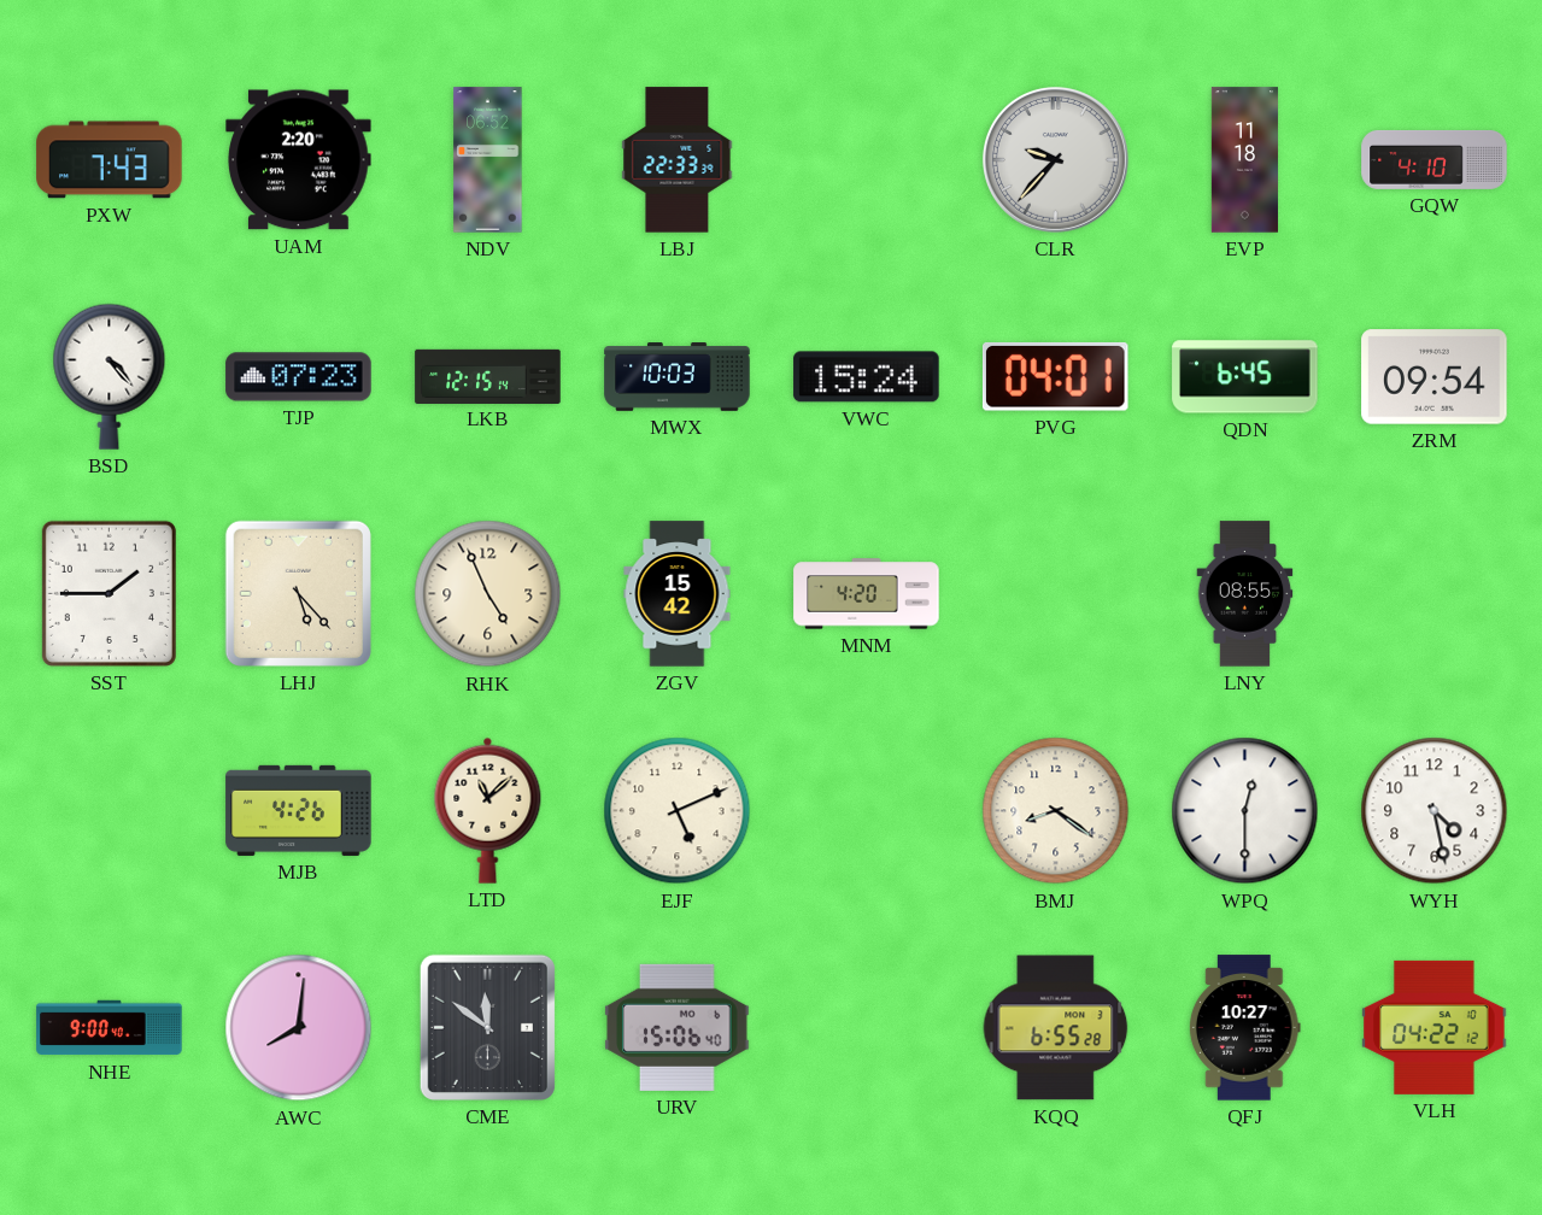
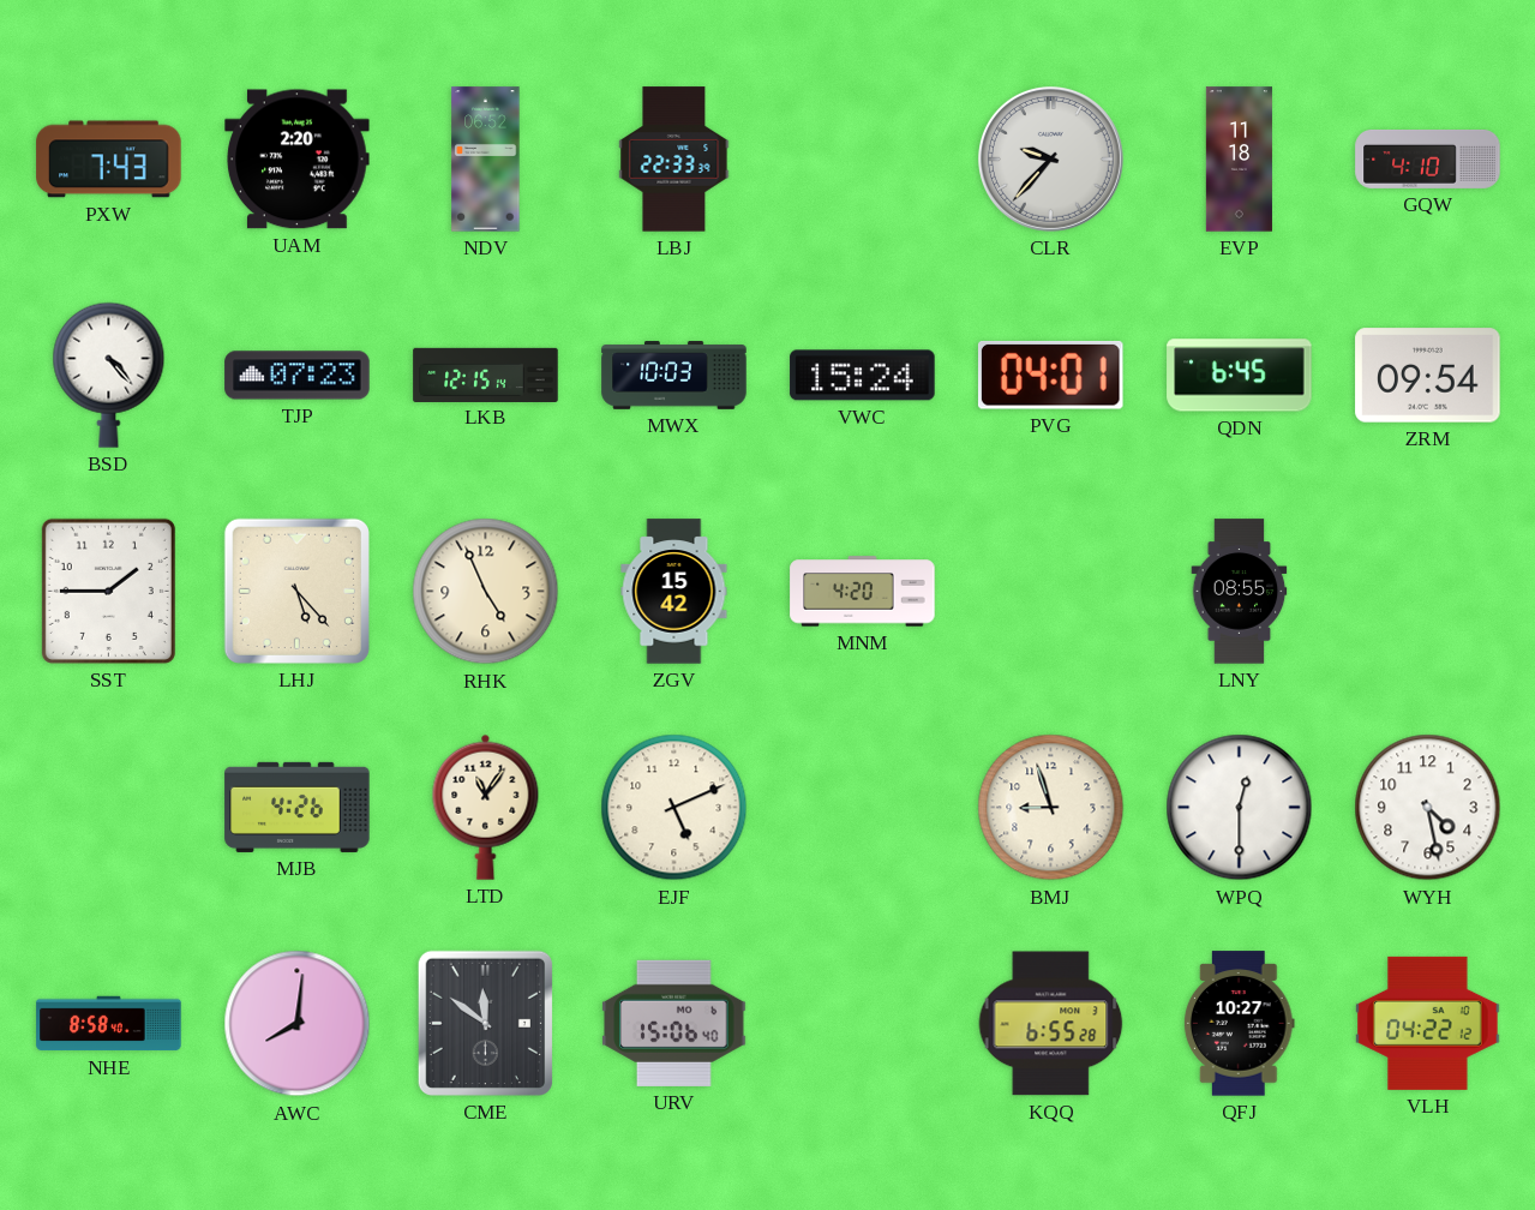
LTD: 11:08 -> 11:06
BMJ: 8:21 -> 8:57
NHE: 9:00 -> 8:58
